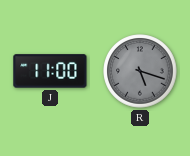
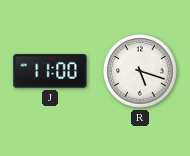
R dial: grey -> white
